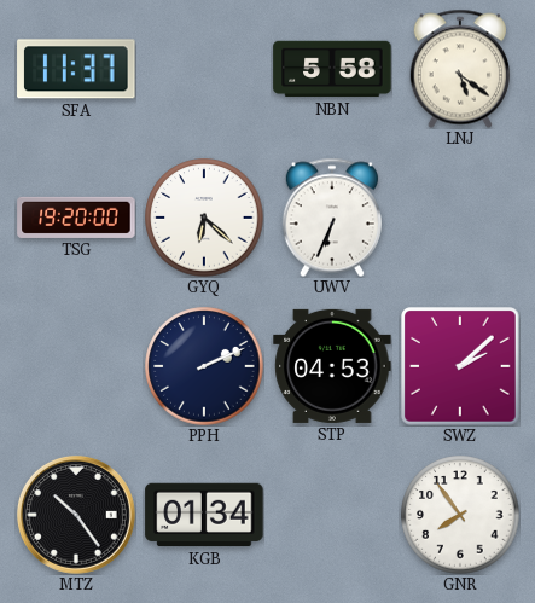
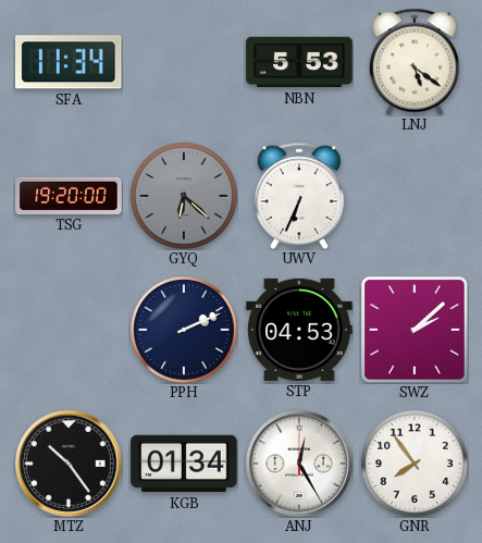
SFA: 11:37 -> 11:34
NBN: 5:58 -> 5:53
GYQ dial: white -> grey
ANJ: none -> 12:25
